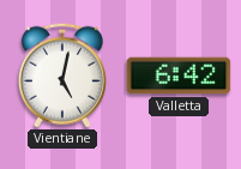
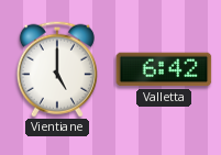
Vientiane: 5:02 -> 5:00
